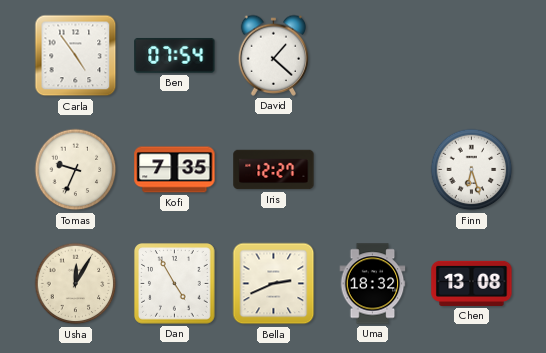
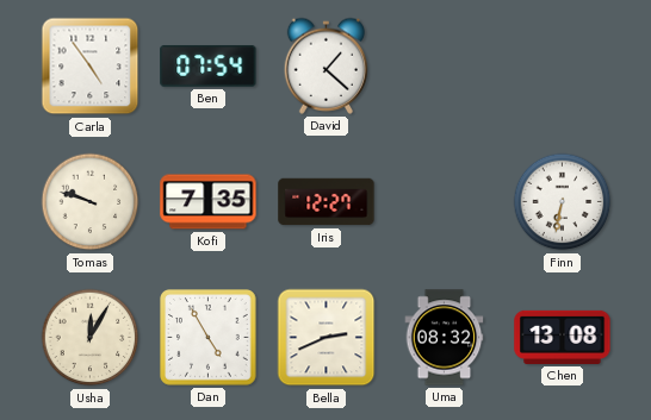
Tomas: 9:34 -> 9:48
Finn: 6:27 -> 6:32
Uma: 18:32 -> 08:32
